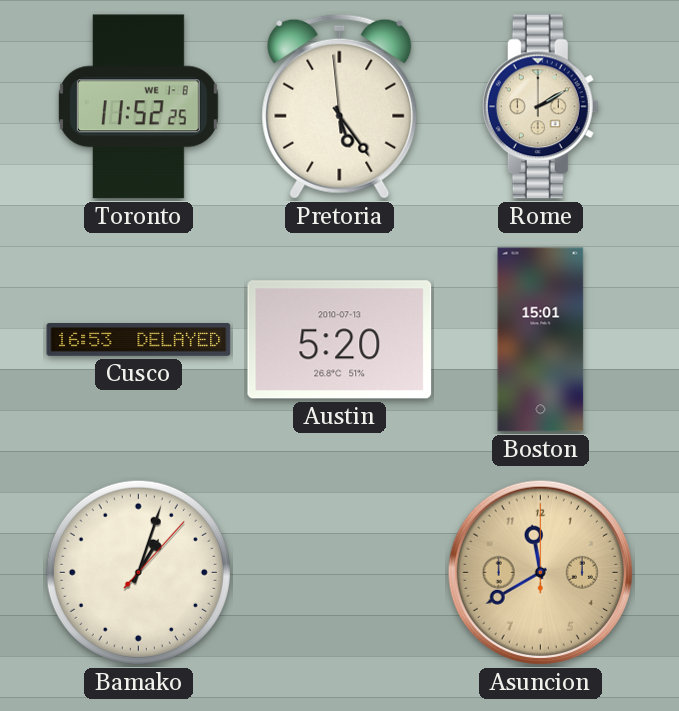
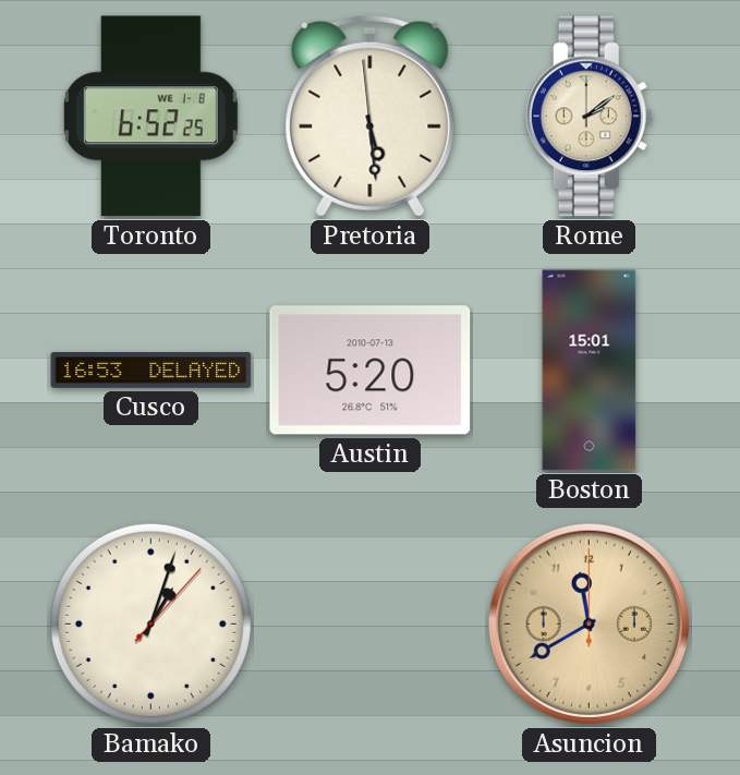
Toronto: 11:52 -> 6:52
Pretoria: 5:23 -> 5:28
Rome: 2:10 -> 2:09
